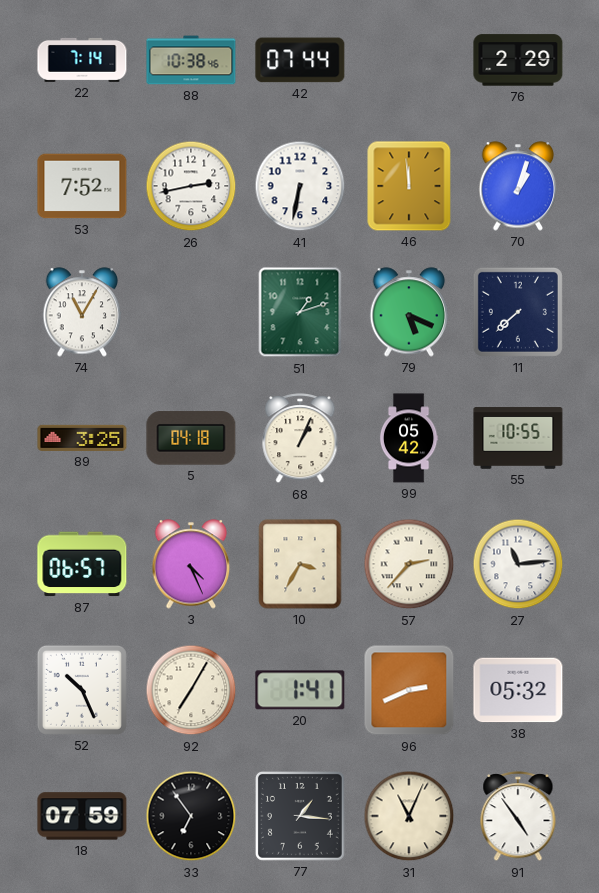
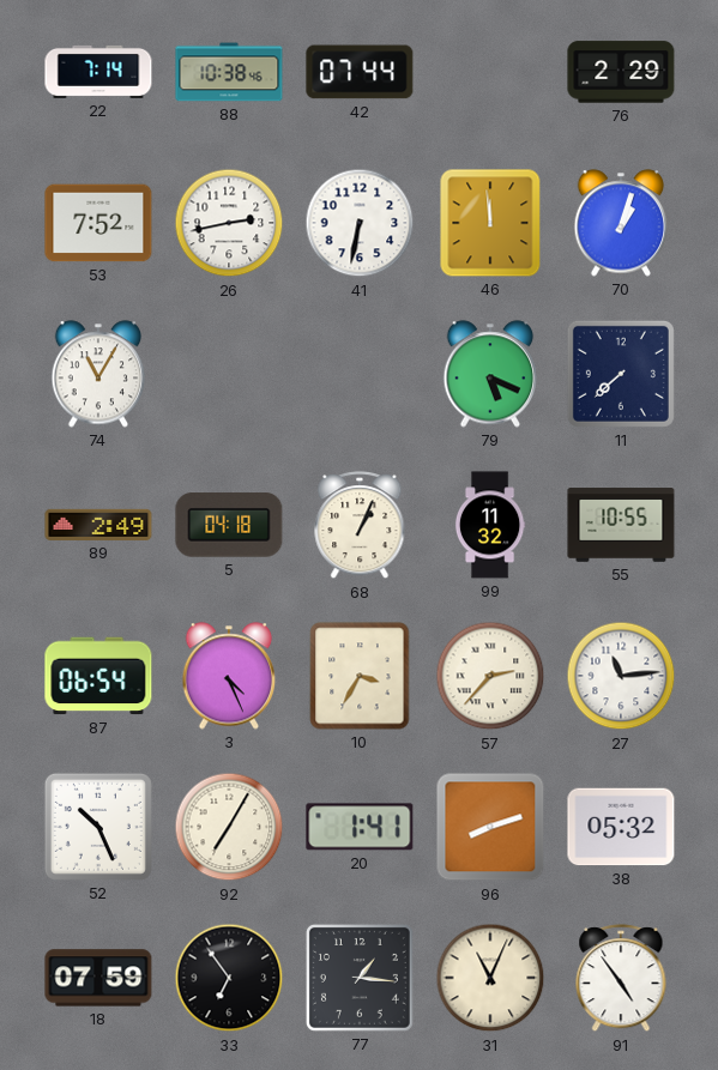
51: 1:12 -> none
89: 3:25 -> 2:49
99: 05:42 -> 11:32
87: 06:57 -> 06:54
96: 2:41 -> 8:12
